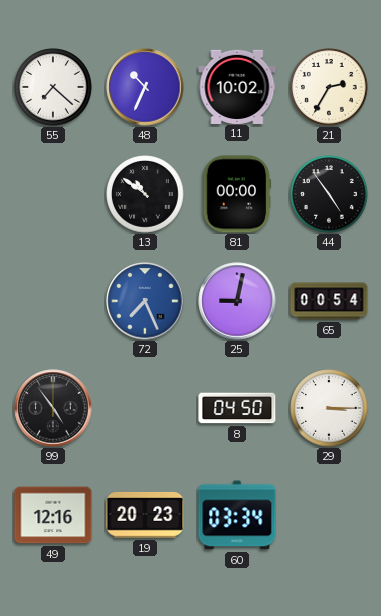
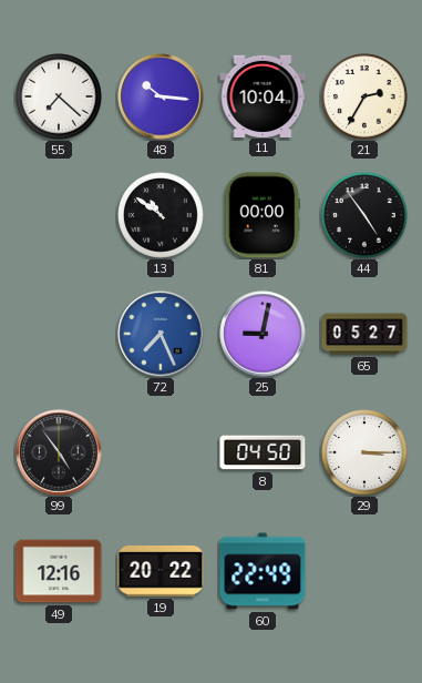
48: 10:34 -> 10:16
11: 10:02 -> 10:04
65: 00:54 -> 05:27
19: 20:23 -> 20:22
60: 03:34 -> 22:49
